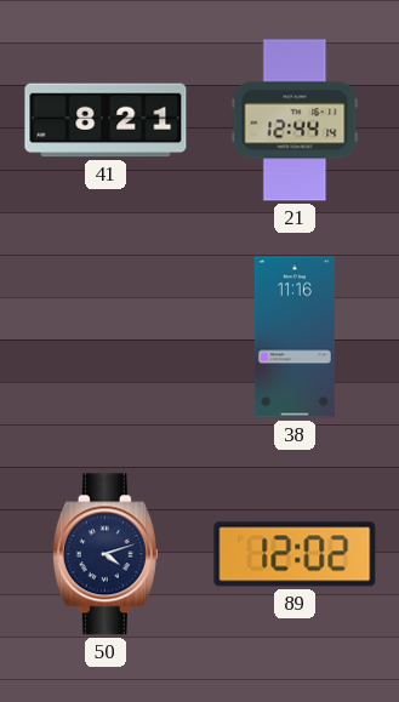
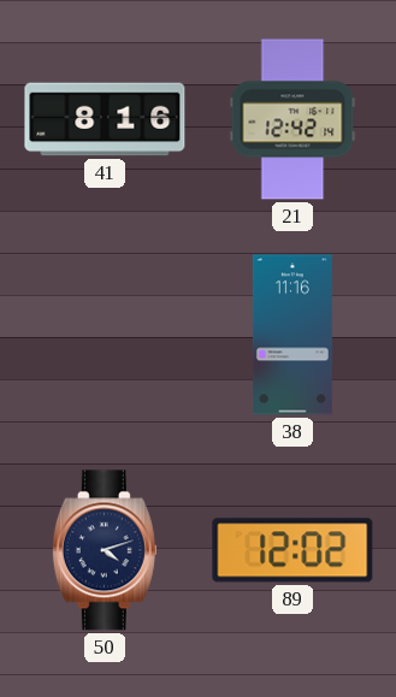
41: 8:21 -> 8:16
21: 12:44 -> 12:42
